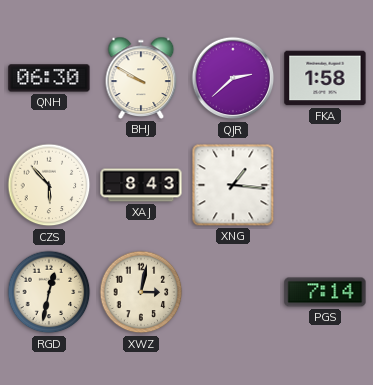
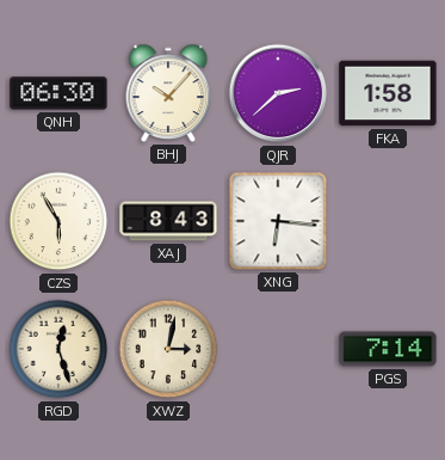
BHJ: 9:50 -> 10:07
CZS: 5:53 -> 5:55
XNG: 1:16 -> 6:16
RGD: 12:32 -> 12:27
